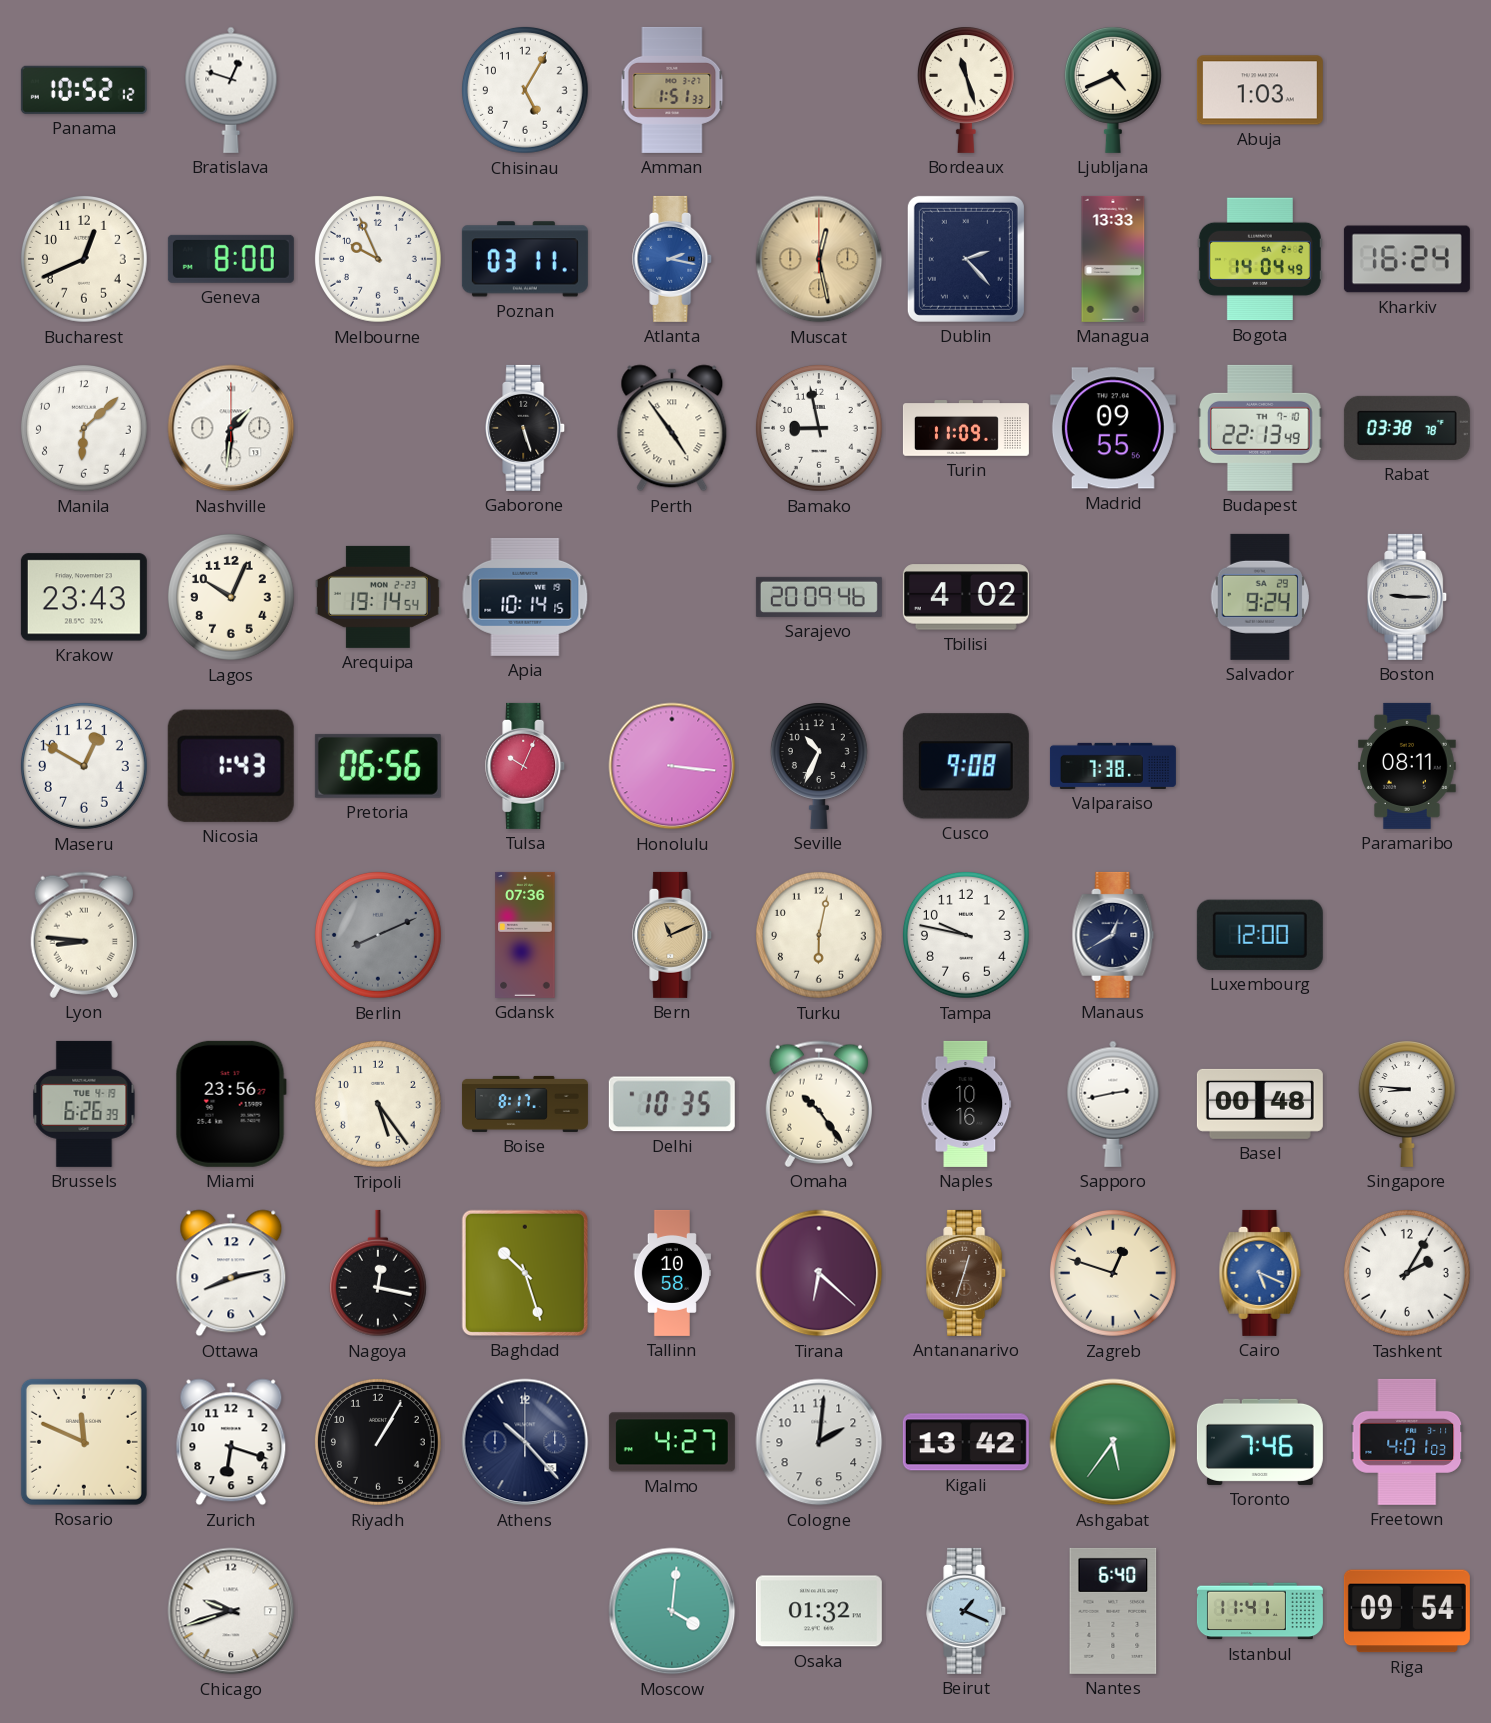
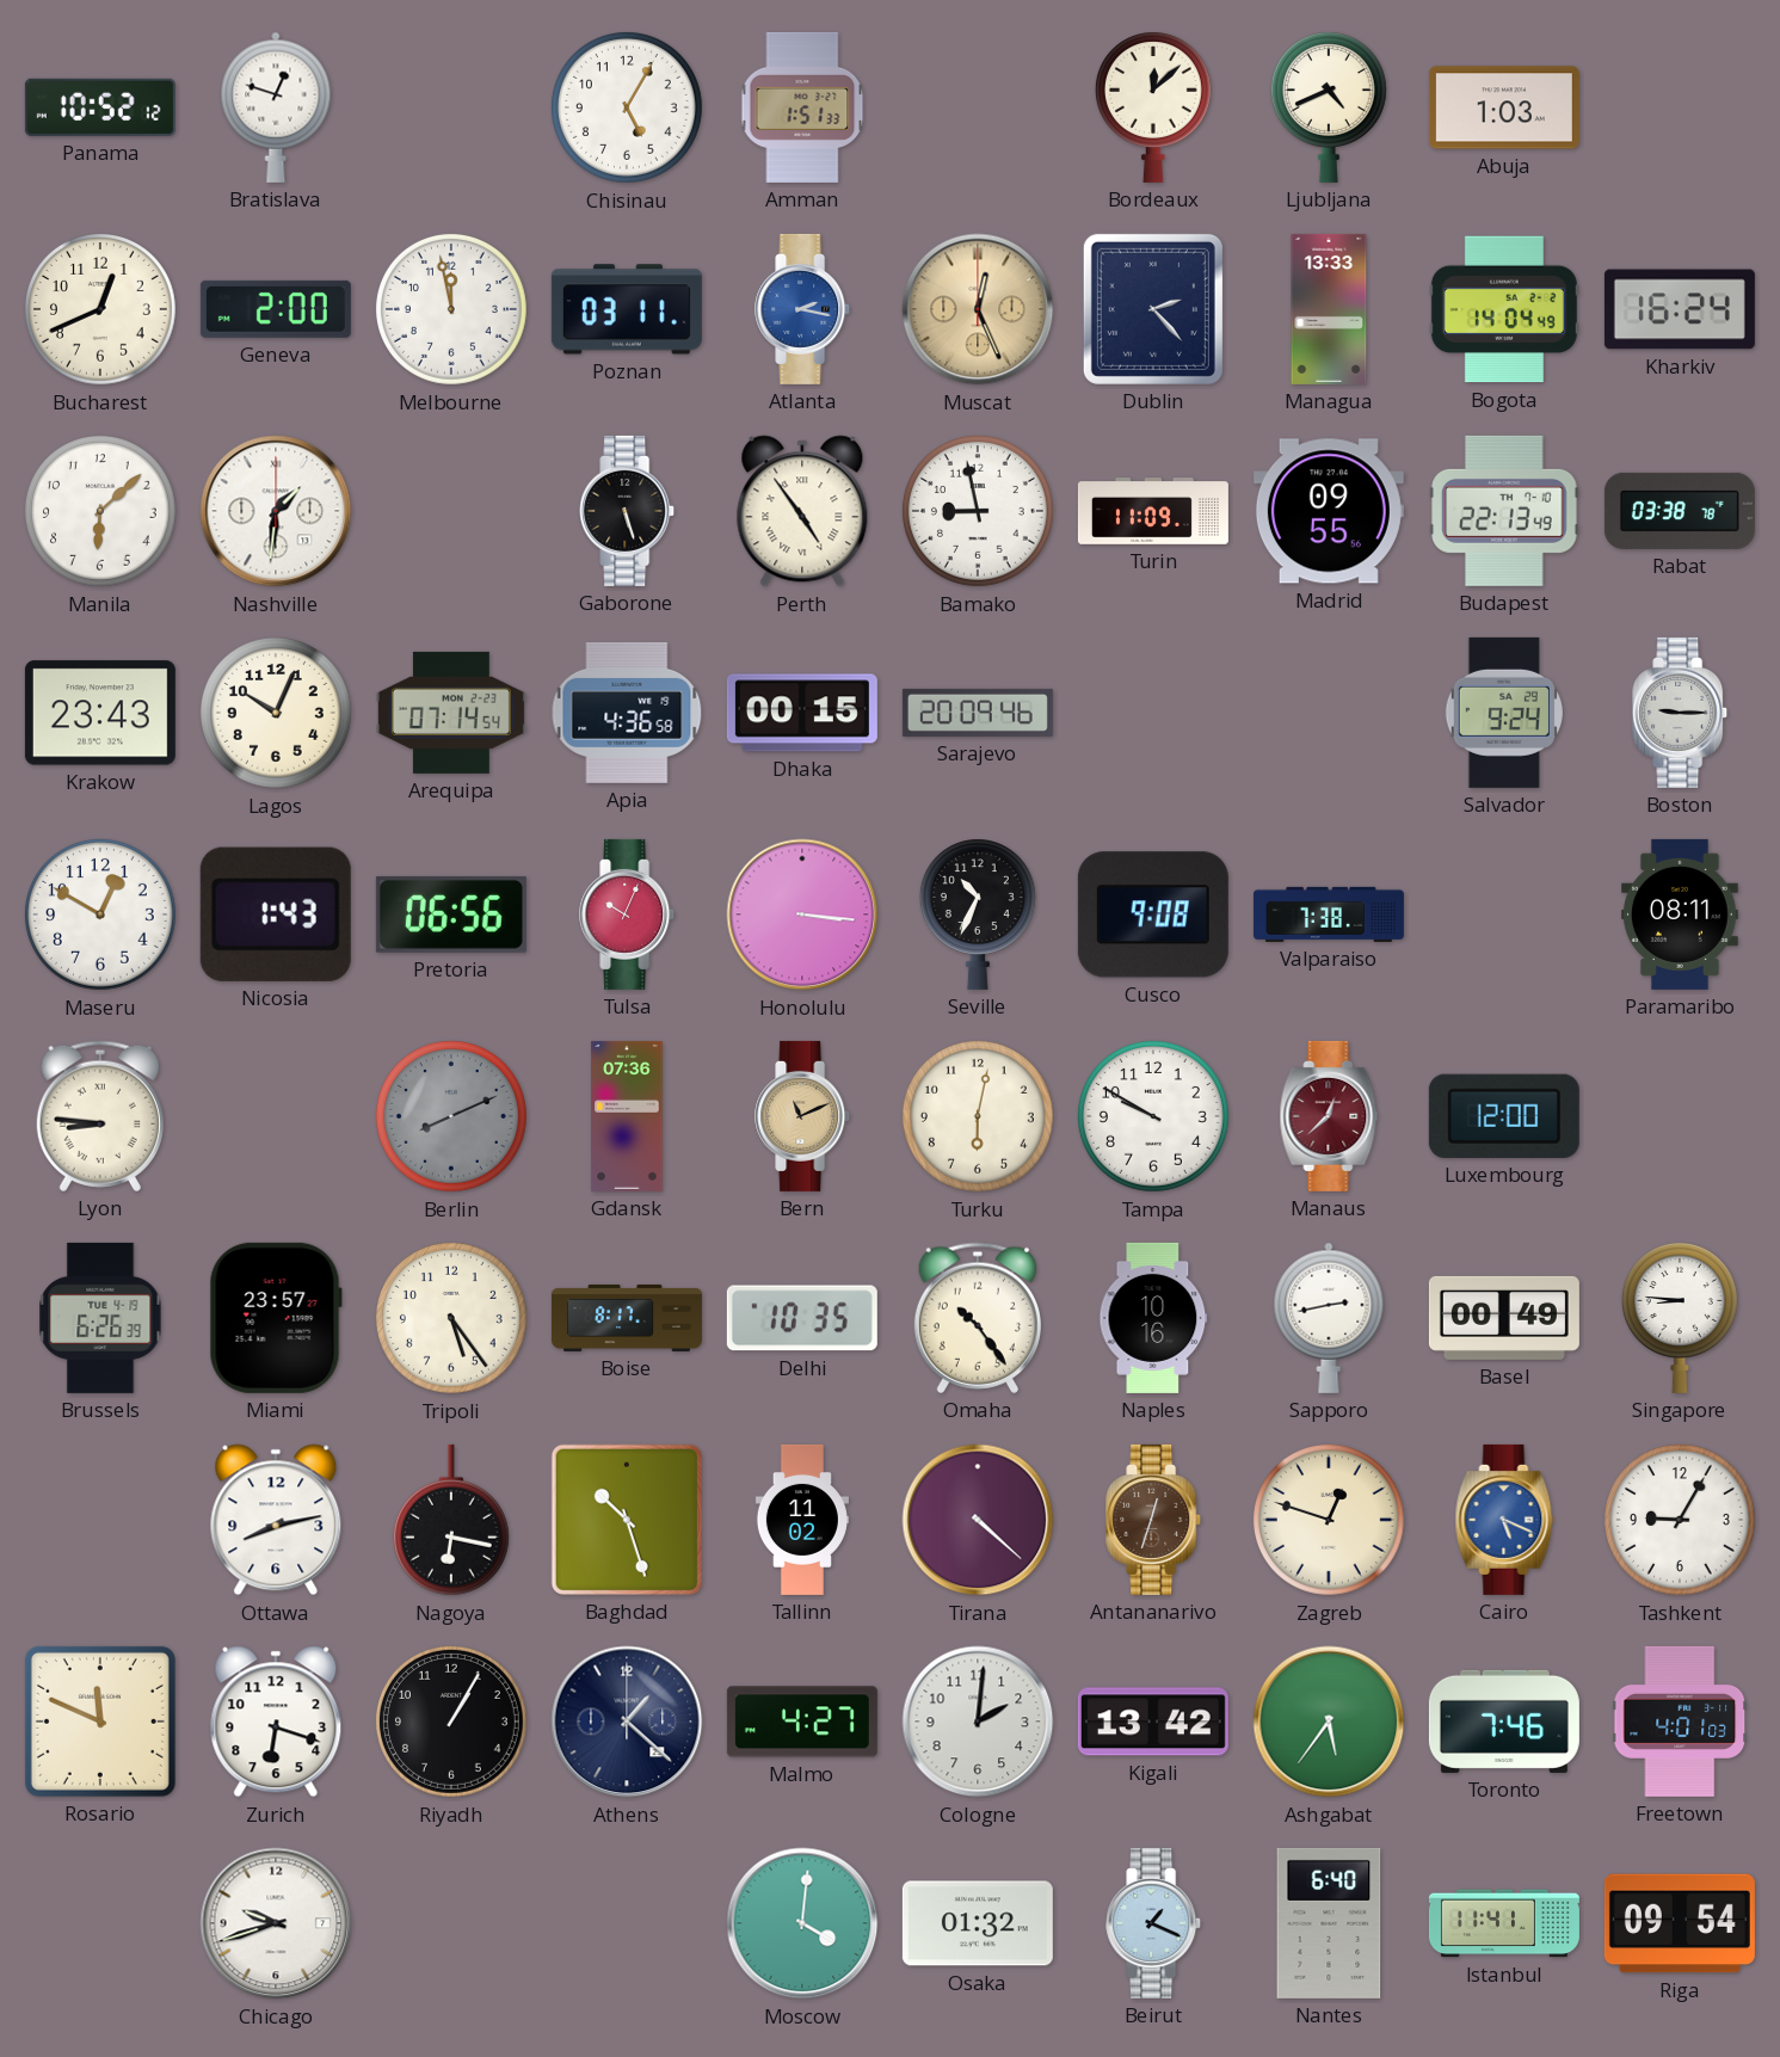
Bordeaux: 11:27 -> 12:08
Geneva: 8:00 -> 2:00
Melbourne: 9:56 -> 11:58
Muscat: 12:28 -> 12:26
Arequipa: 19:14 -> 07:14
Apia: 10:14 -> 4:36
Dhaka: none -> 00:15
Tbilisi: 4:02 -> none
Tampa: 9:47 -> 9:50
Manaus: 12:40 -> 12:38
Manaus dial: navy -> burgundy
Miami: 23:56 -> 23:57
Basel: 00:48 -> 00:49
Nagoya: 12:17 -> 6:17
Tallinn: 10:58 -> 11:02
Tirana: 6:22 -> 4:22
Tashkent: 2:05 -> 9:05
Athens: 10:23 -> 1:22
